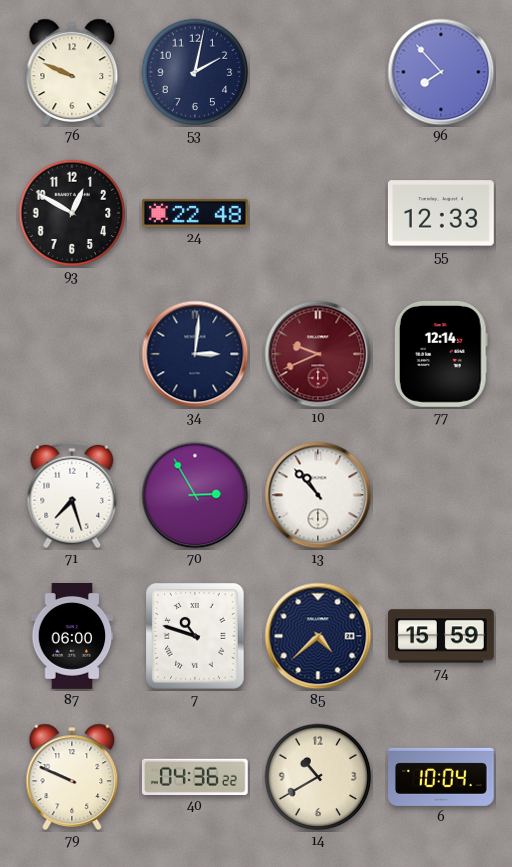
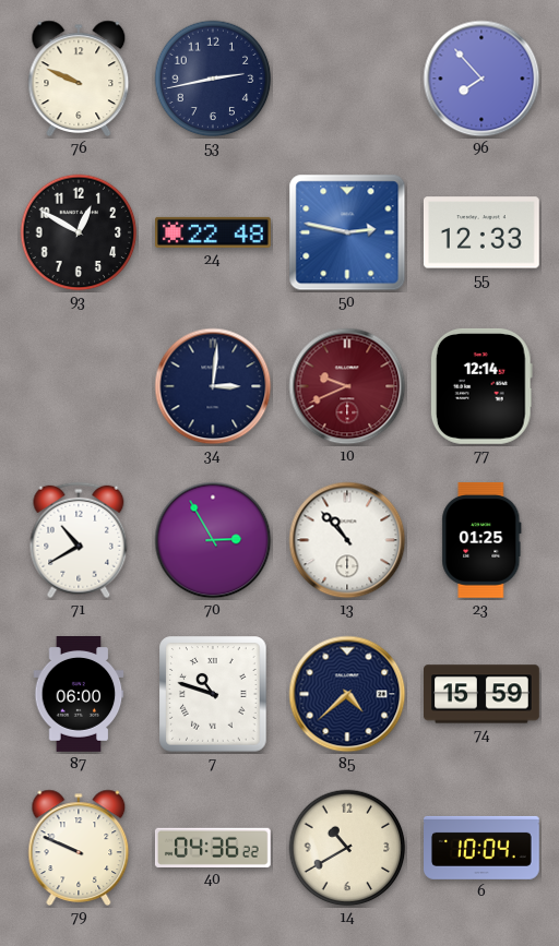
53: 2:02 -> 2:43
50: none -> 2:47
71: 7:27 -> 10:40
23: none -> 01:25
